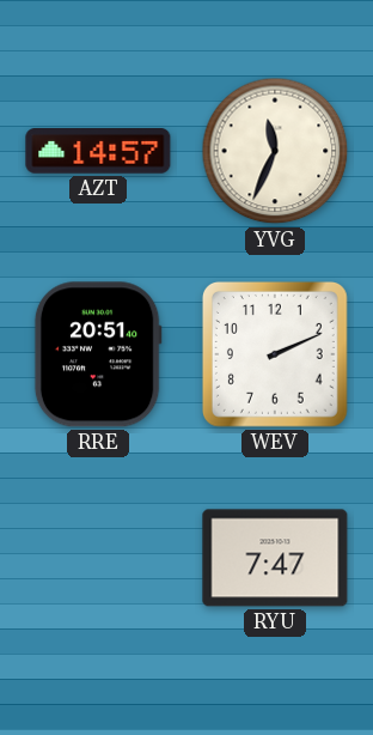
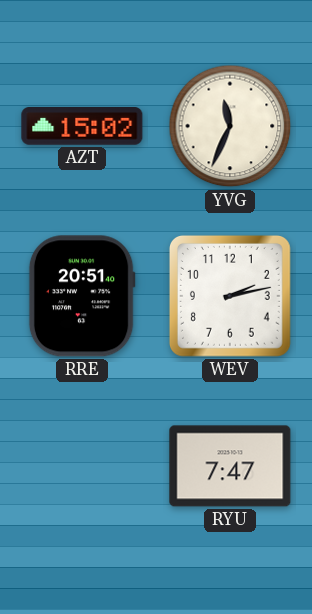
AZT: 14:57 -> 15:02
WEV: 2:11 -> 2:13
